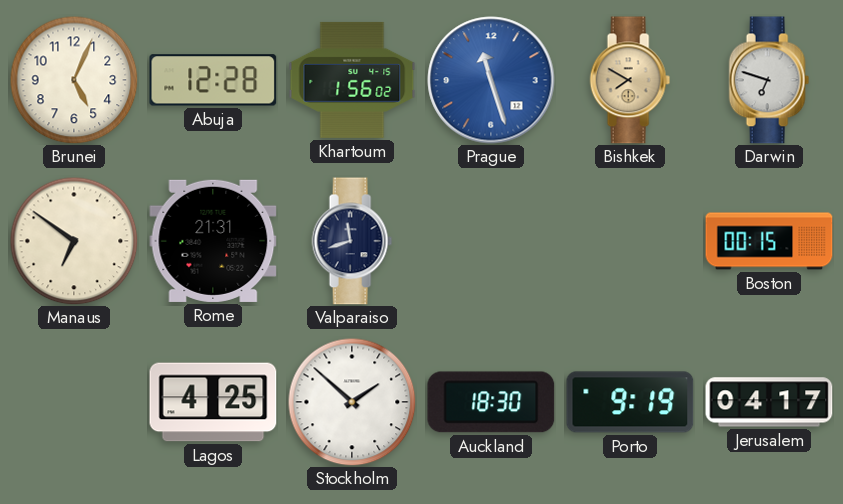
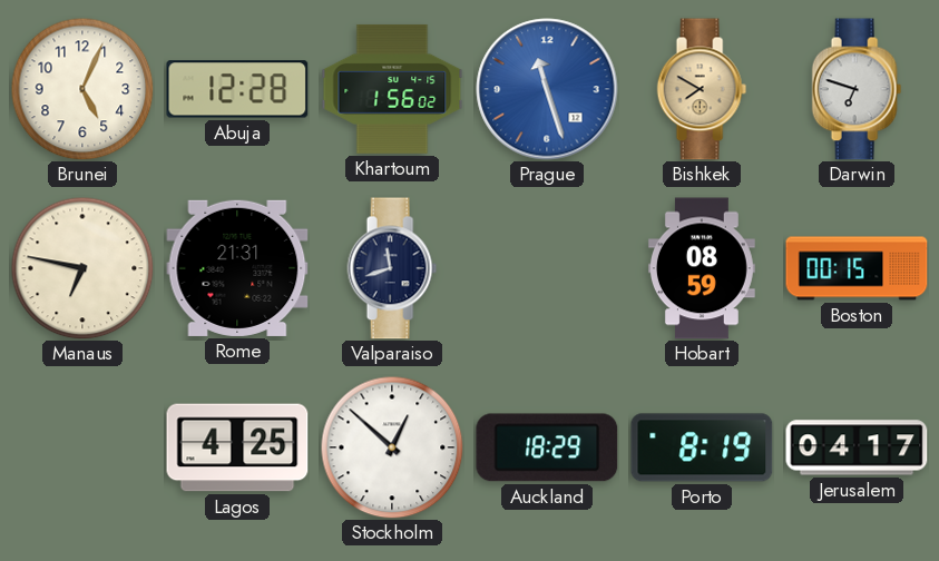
Manaus: 6:51 -> 6:47
Hobart: none -> 08:59
Stockholm: 1:52 -> 12:52
Auckland: 18:30 -> 18:29
Porto: 9:19 -> 8:19
